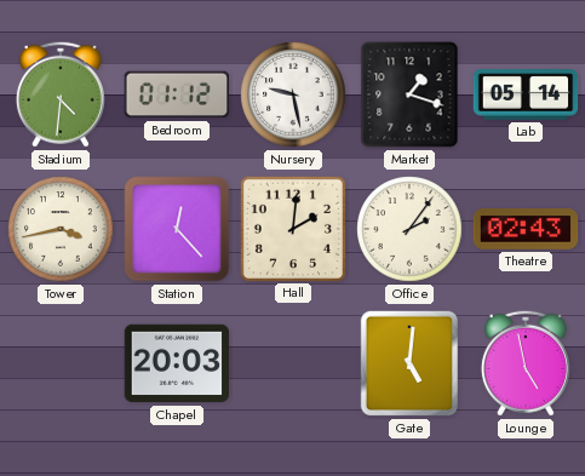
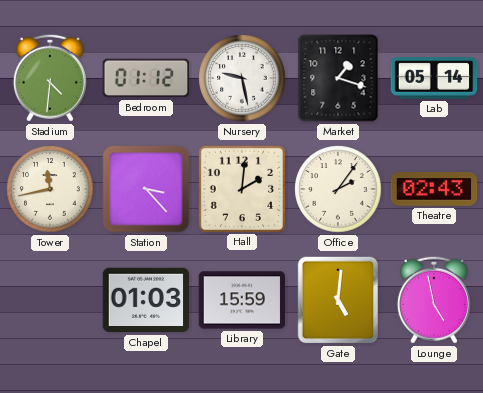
Tower: 3:43 -> 11:43
Station: 12:23 -> 3:23
Chapel: 20:03 -> 01:03
Library: none -> 15:59
